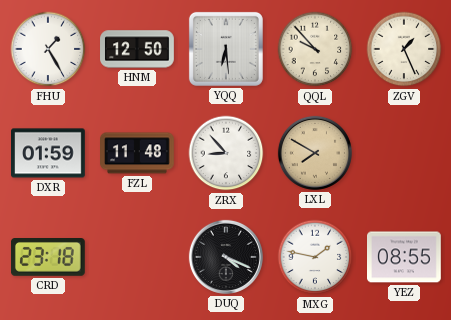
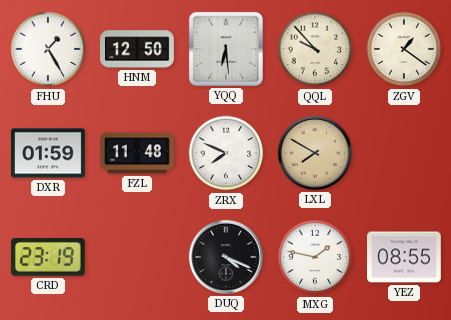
ZGV: 1:26 -> 1:21
ZRX: 8:53 -> 7:49
CRD: 23:18 -> 23:19
